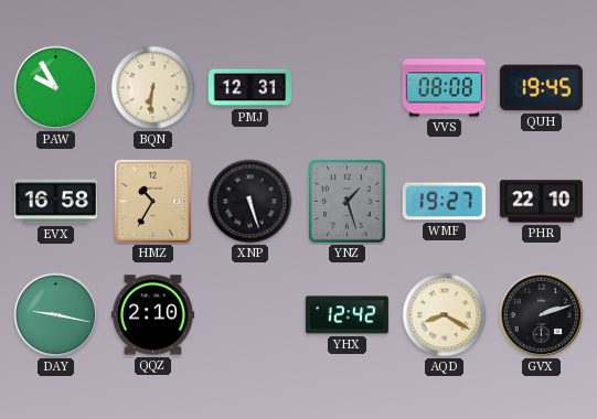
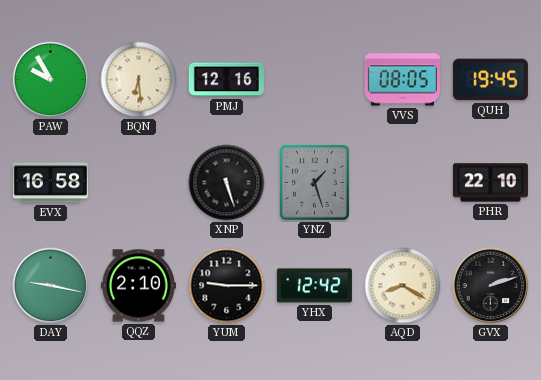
BQN: 6:31 -> 6:29
PMJ: 12:31 -> 12:16
VVS: 08:08 -> 08:05
HMZ: 10:35 -> none
WMF: 19:27 -> none
YUM: none -> 9:15
